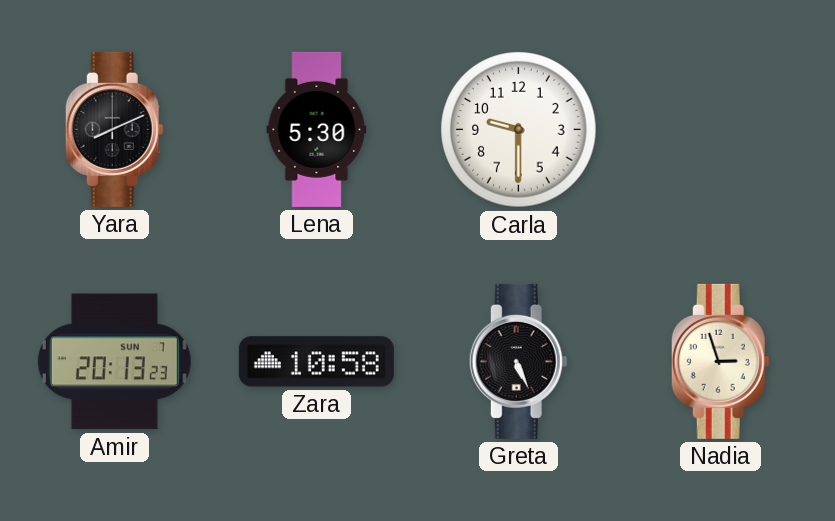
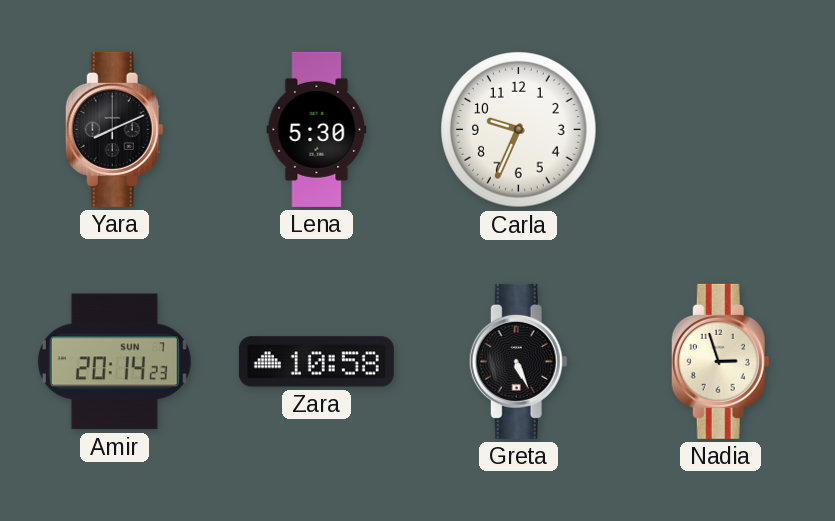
Carla: 9:30 -> 9:34
Amir: 20:13 -> 20:14
